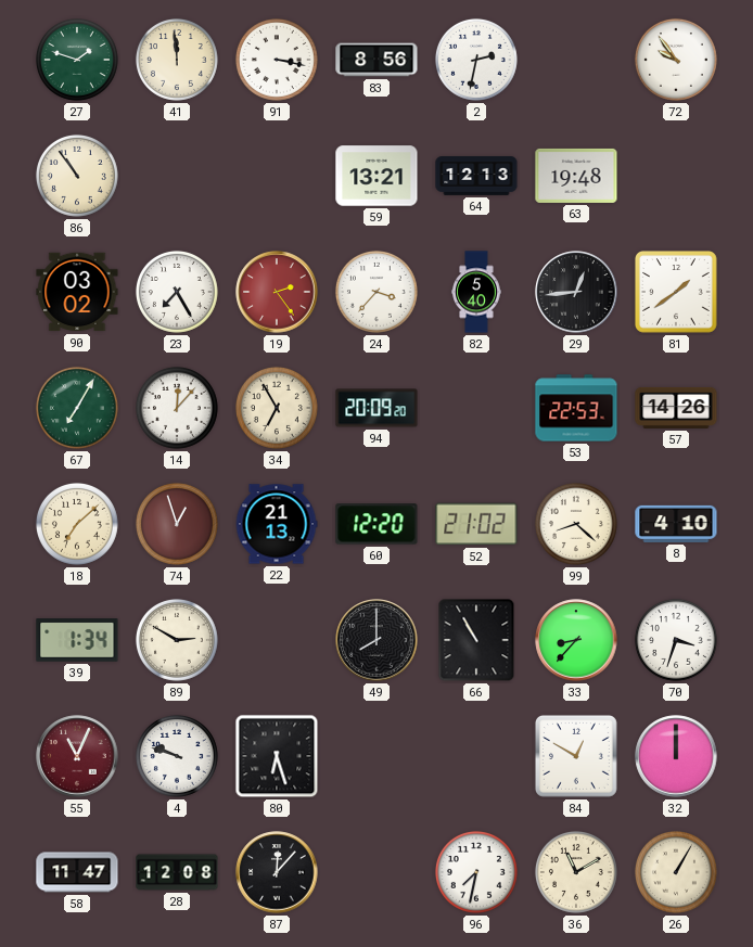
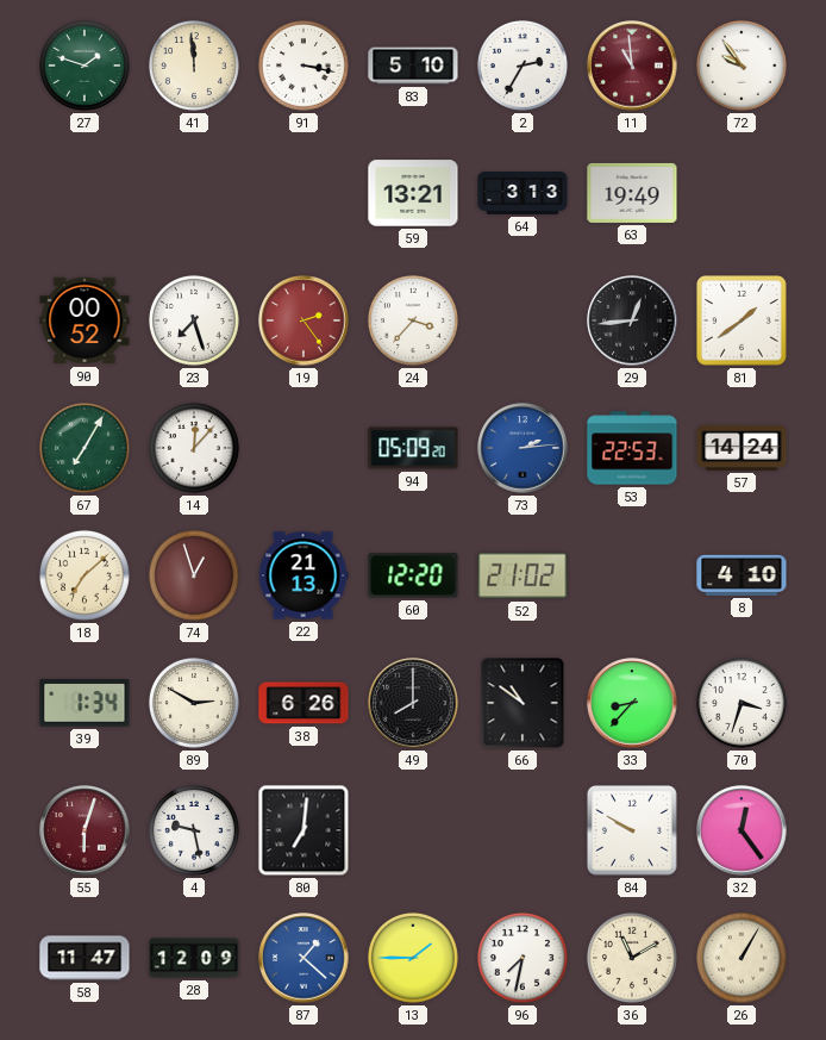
83: 8:56 -> 5:10
2: 2:32 -> 2:35
11: none -> 10:59
86: 10:54 -> none
64: 12:13 -> 3:13
63: 19:48 -> 19:49
90: 03:02 -> 00:52
23: 7:25 -> 7:27
82: 5:40 -> none
34: 6:55 -> none
94: 20:09 -> 05:09
73: none -> 2:14
57: 14:26 -> 14:24
99: 8:22 -> none
38: none -> 6:26
66: 10:55 -> 10:51
55: 11:04 -> 6:03
4: 9:48 -> 9:28
80: 6:27 -> 7:01
84: 12:50 -> 9:50
32: 12:00 -> 12:24
28: 12:08 -> 12:09
87: 12:07 -> 1:22
87 dial: black -> blue
13: none -> 1:45
